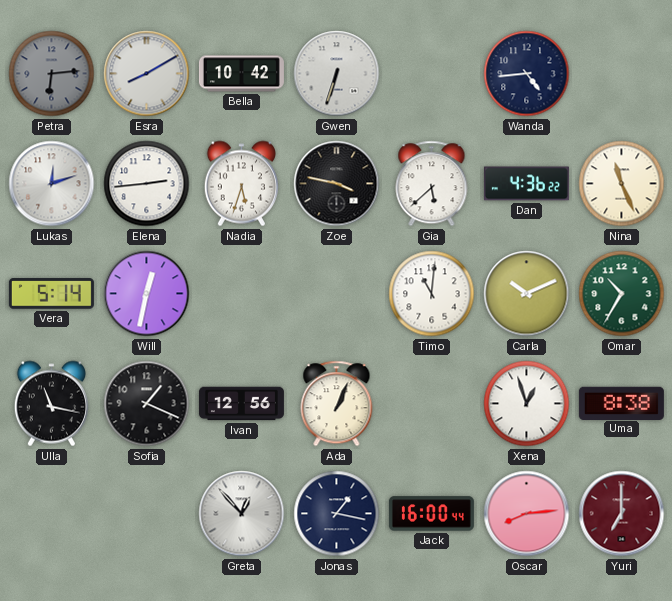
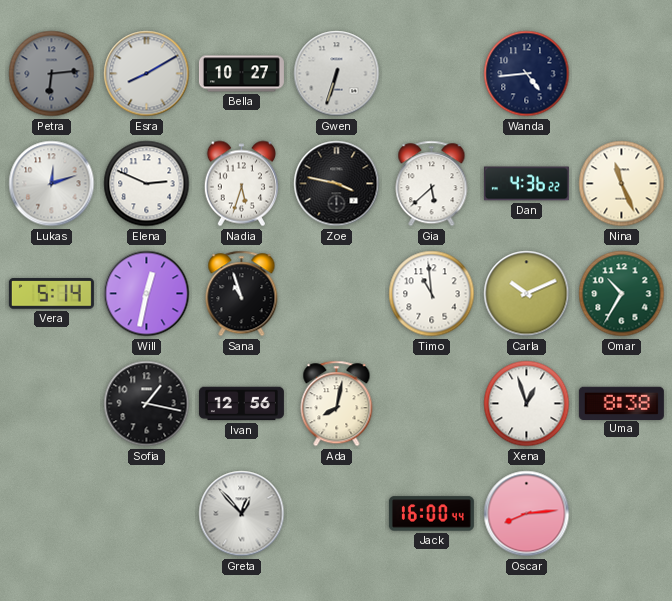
Bella: 10:42 -> 10:27
Elena: 2:44 -> 2:49
Sana: none -> 10:57
Timo: 11:01 -> 10:59
Ulla: 11:17 -> none
Sofia: 1:19 -> 1:17
Ada: 1:04 -> 8:02
Jonas: 1:17 -> none
Yuri: 7:00 -> none
